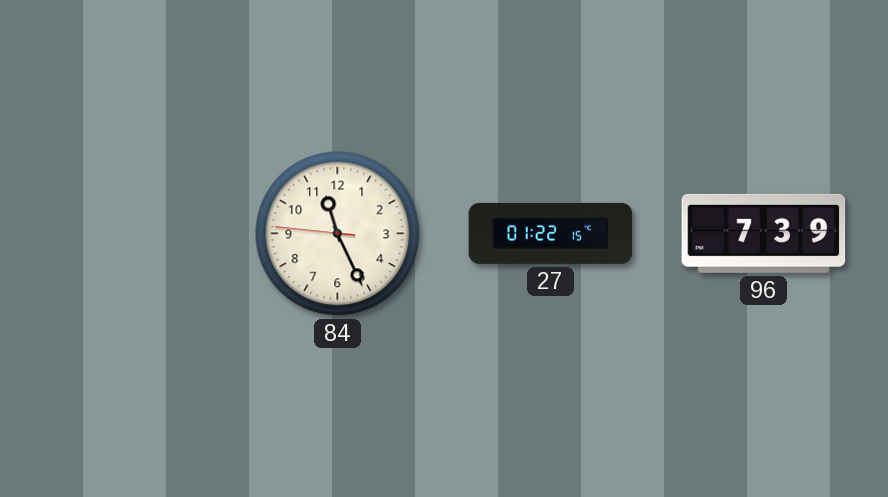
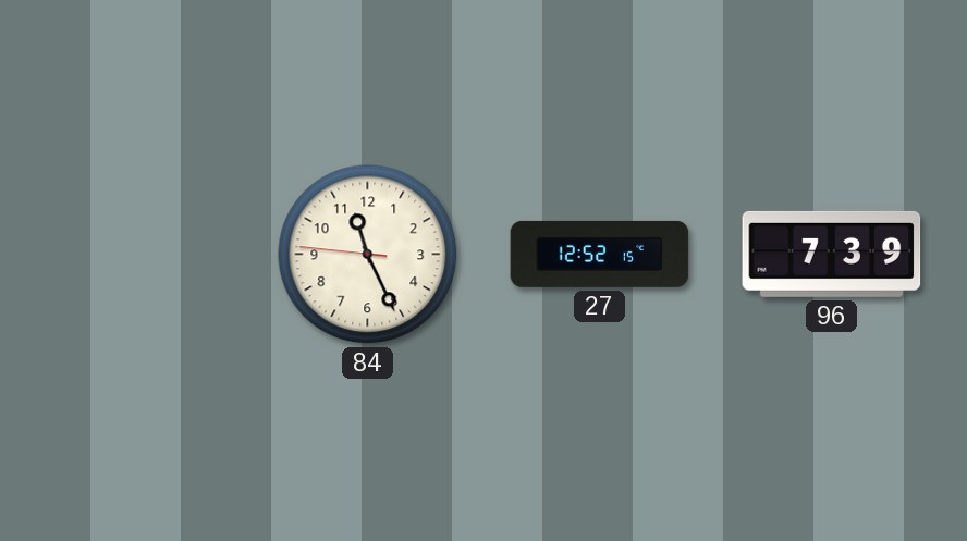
27: 01:22 -> 12:52
